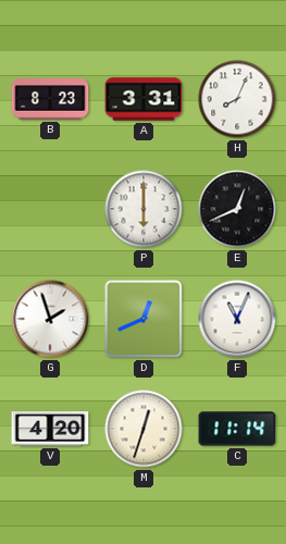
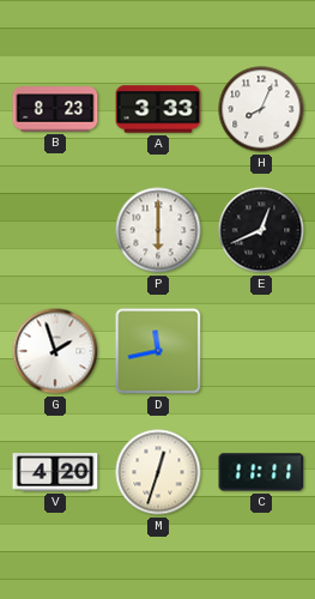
A: 3:31 -> 3:33
D: 12:41 -> 11:43
F: 11:04 -> none
C: 11:14 -> 11:11
